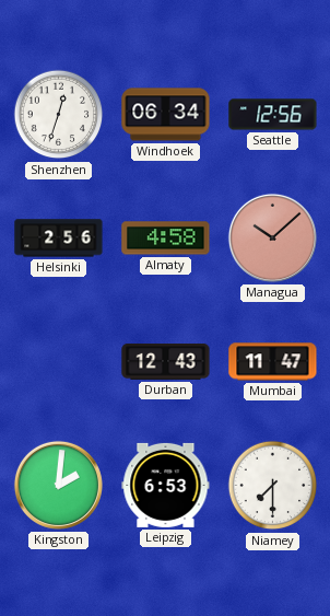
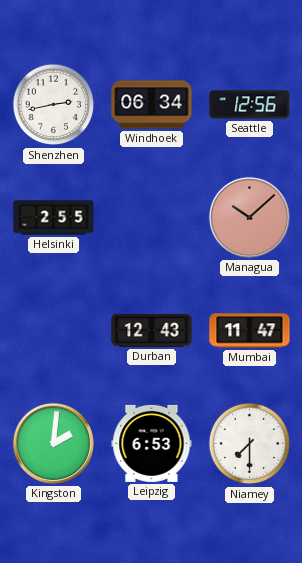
Shenzhen: 12:33 -> 2:43
Helsinki: 2:56 -> 2:55
Almaty: 4:58 -> none
